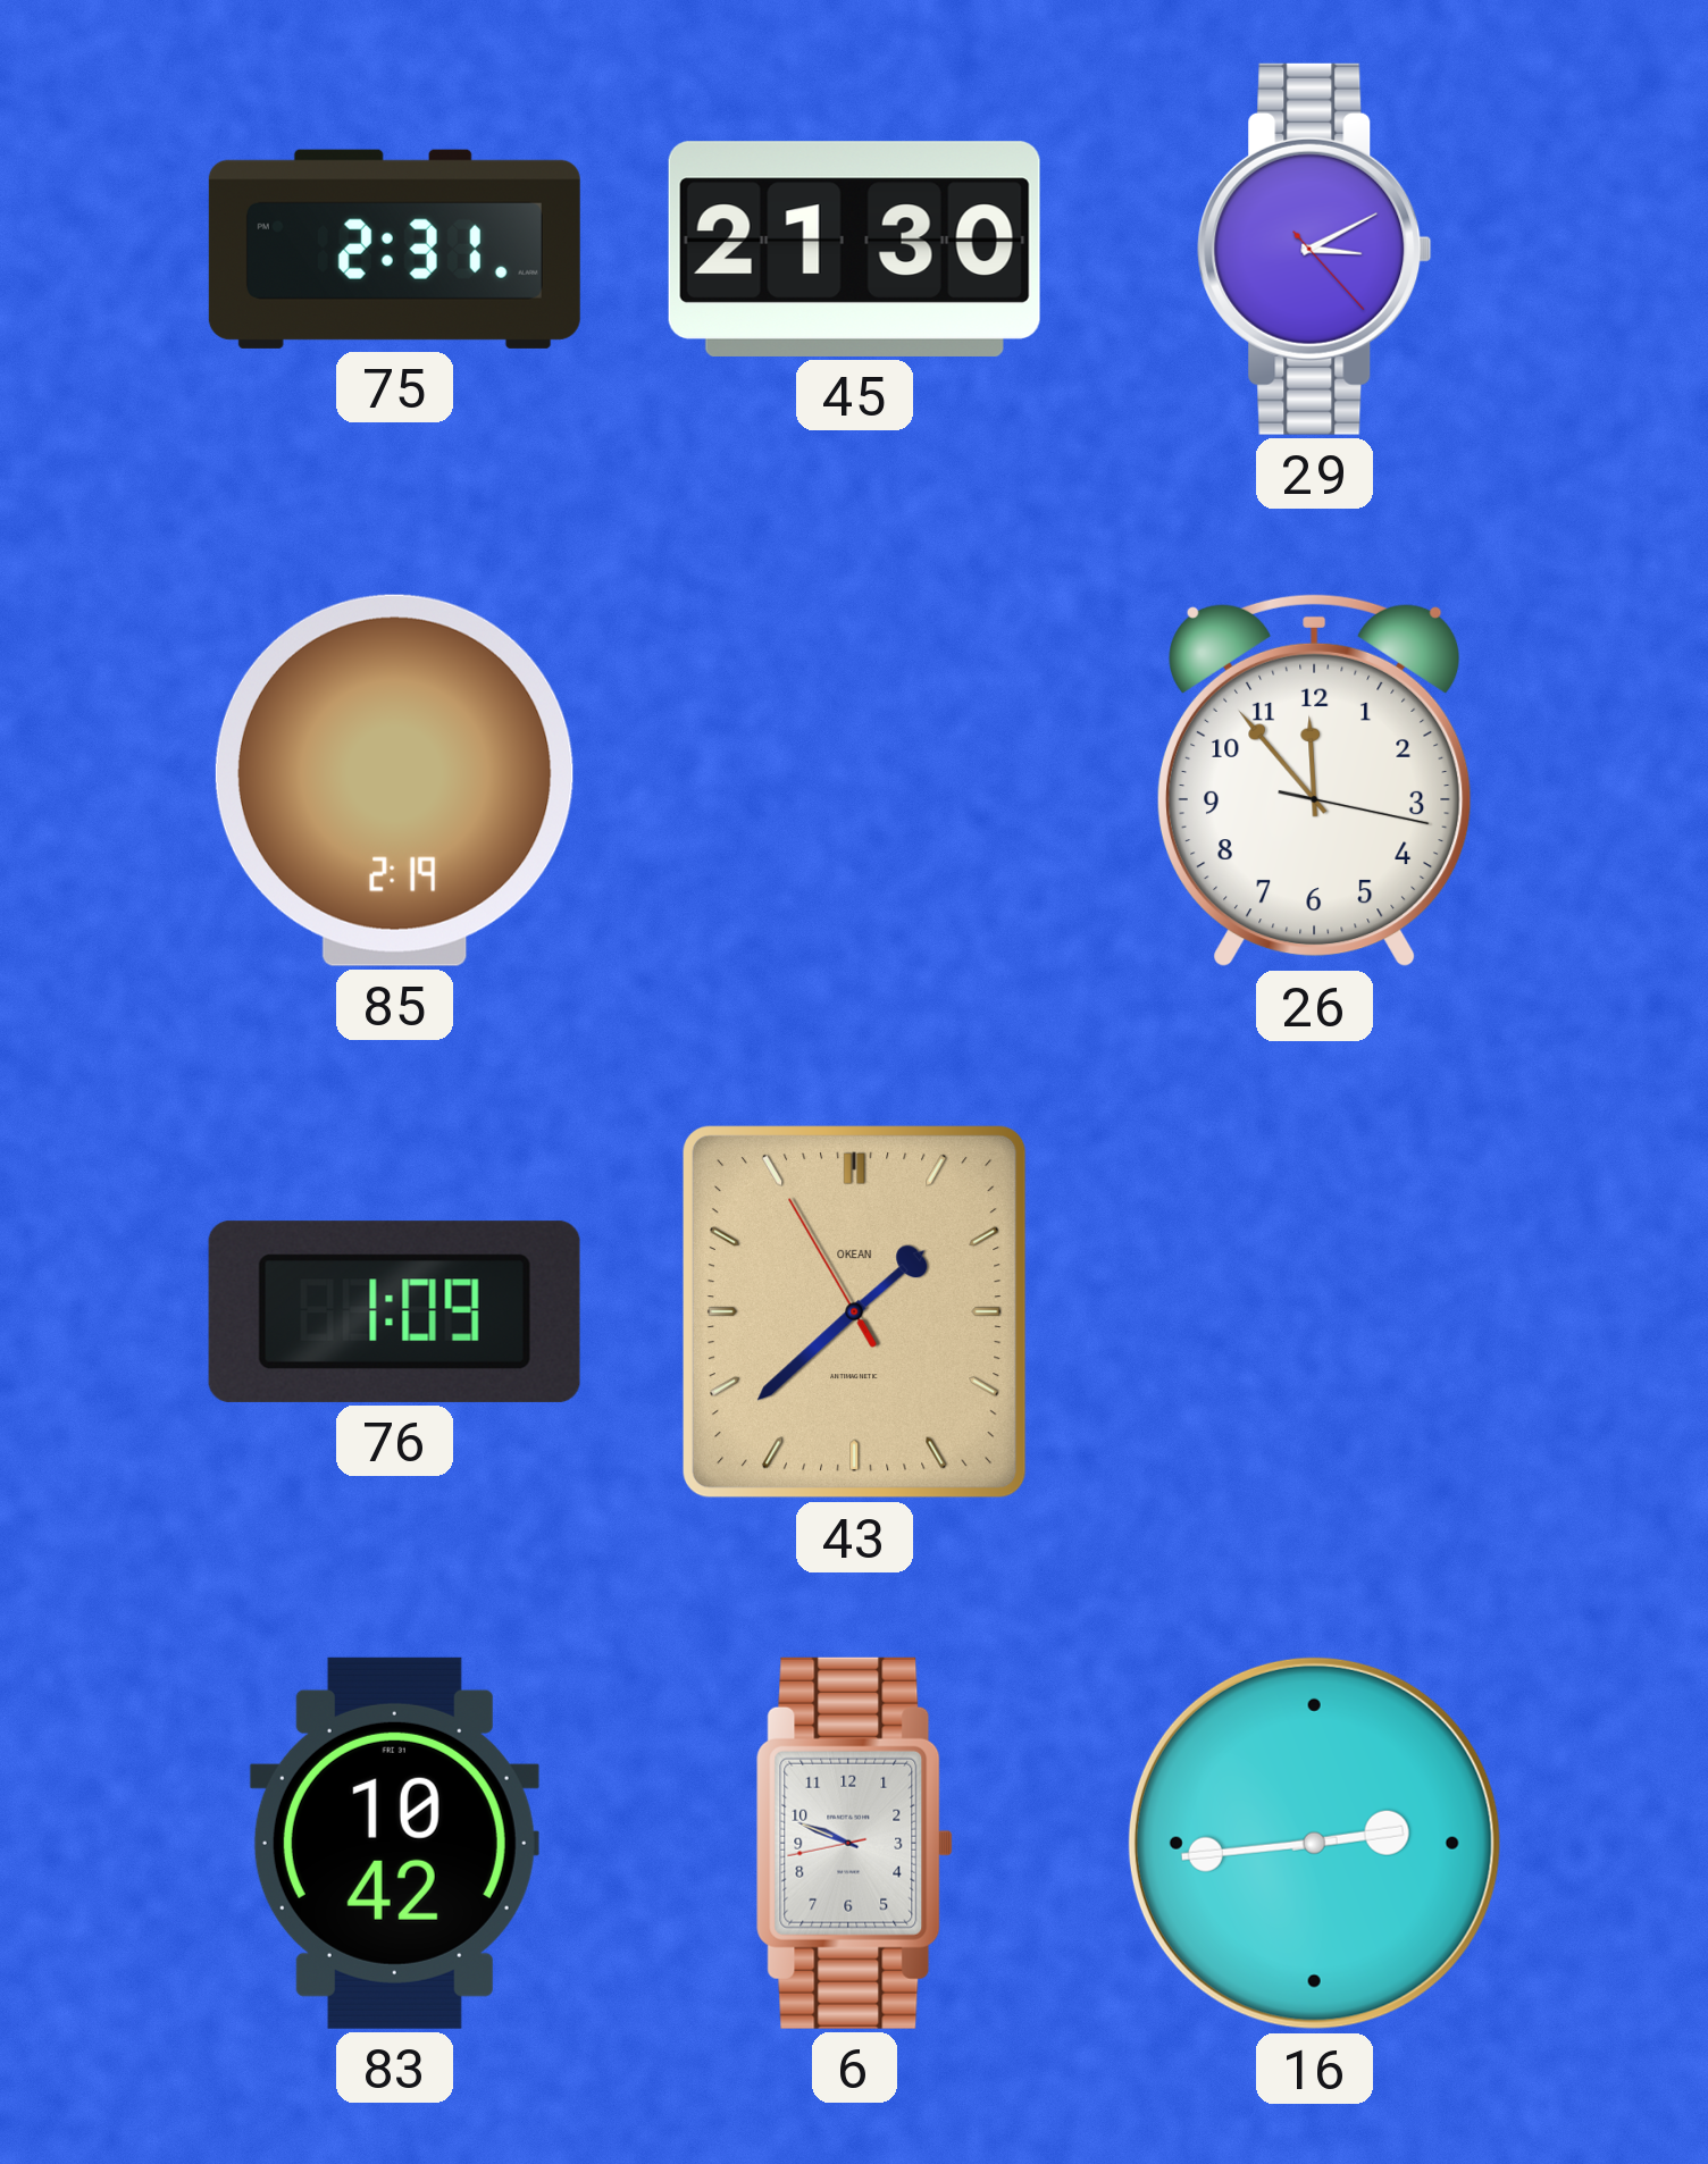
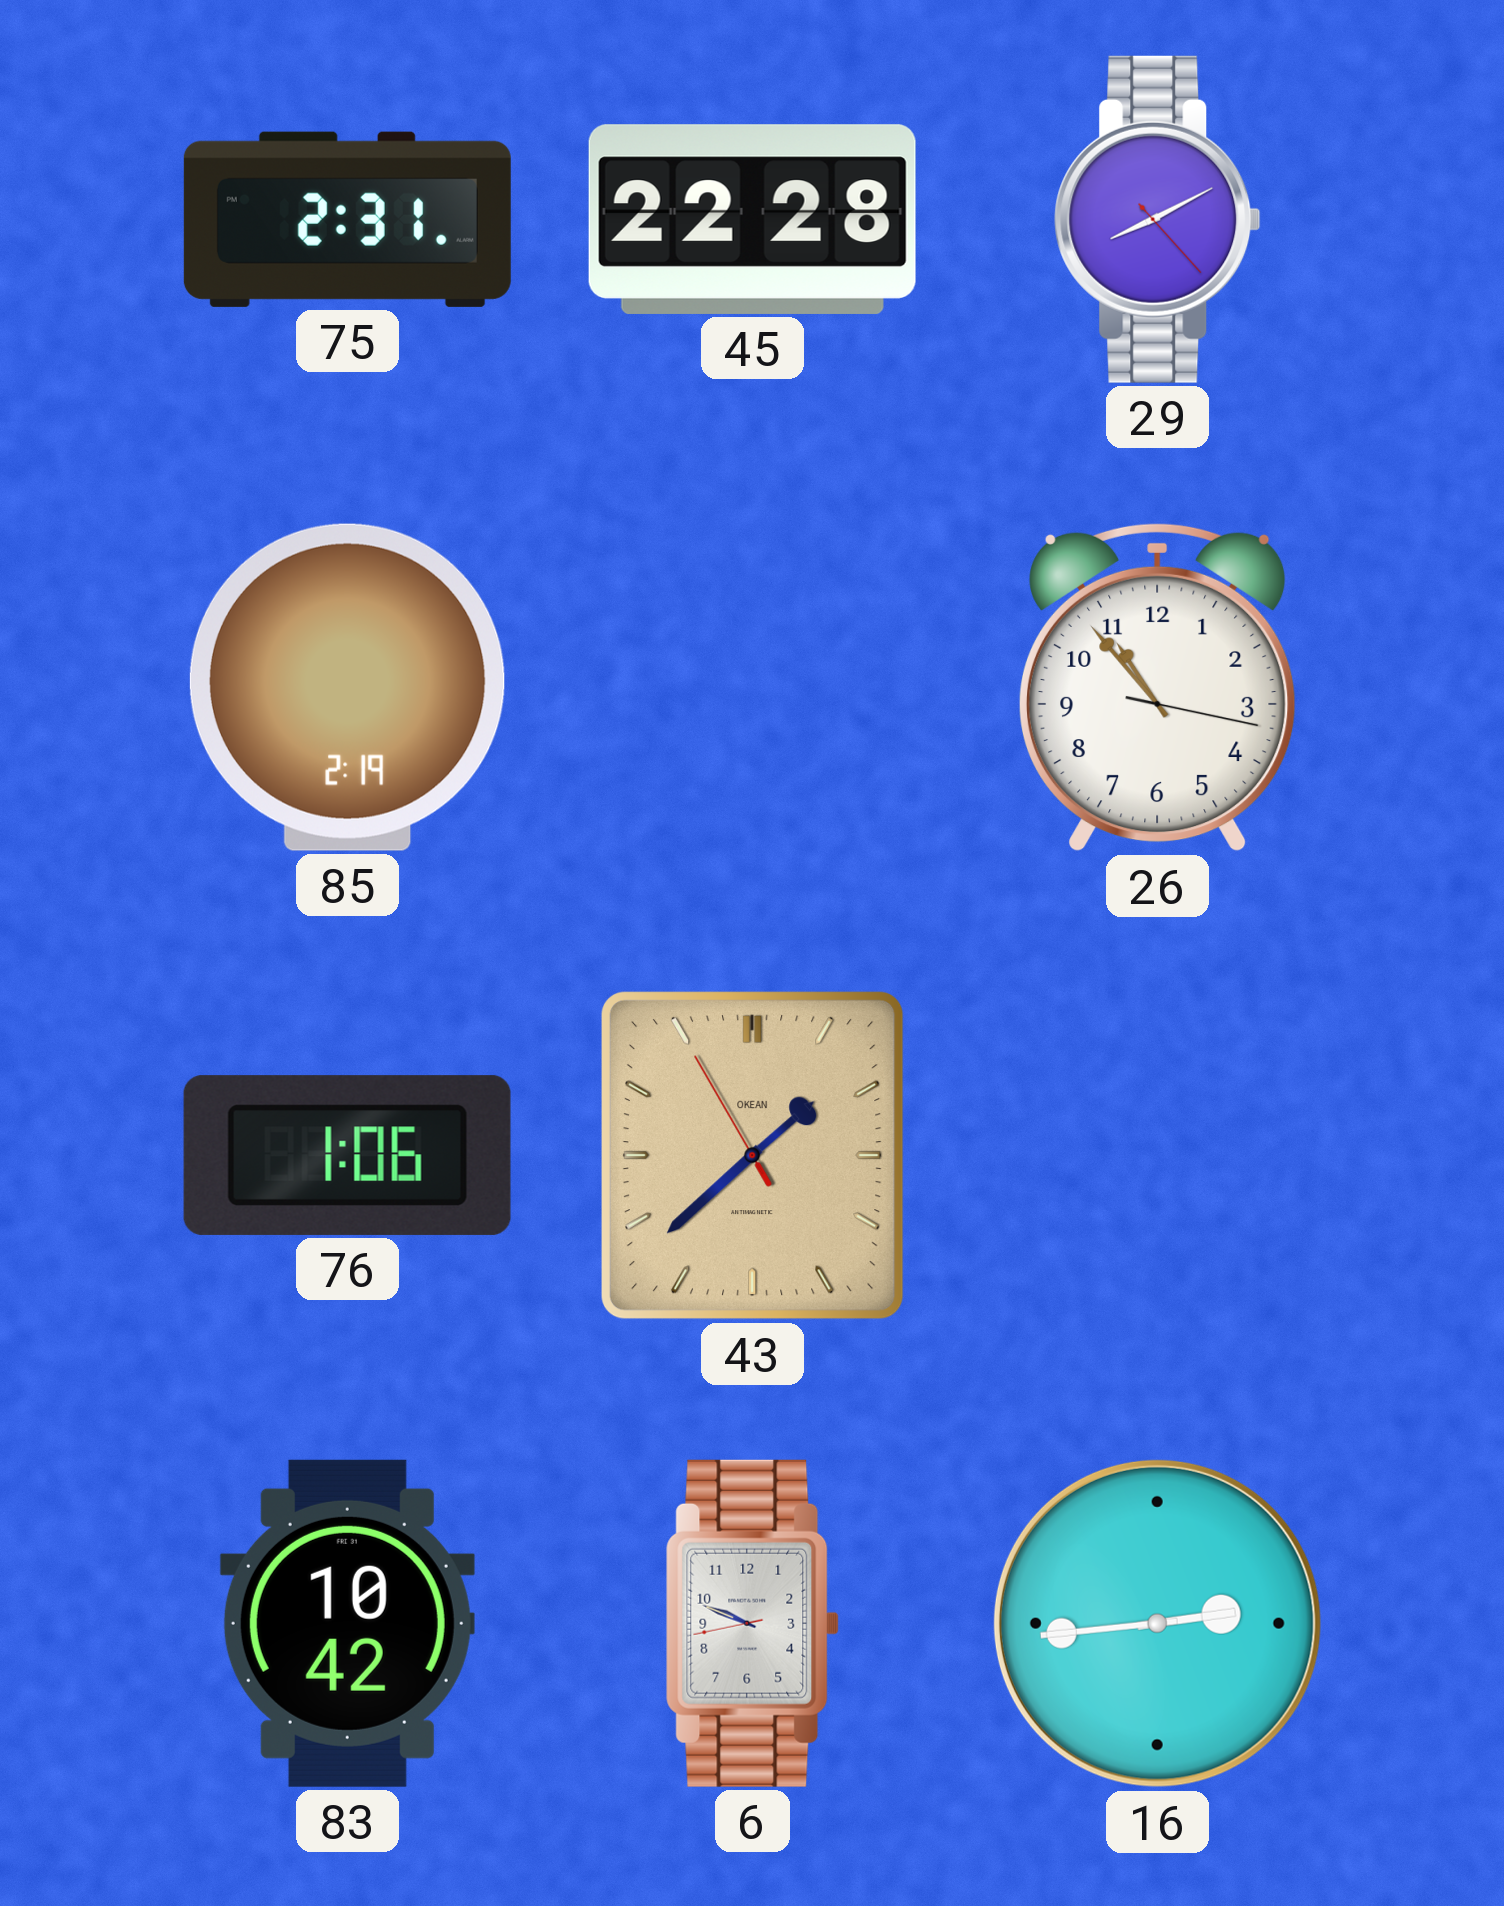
45: 21:30 -> 22:28
29: 3:10 -> 8:10
26: 11:53 -> 10:53
76: 1:09 -> 1:06
